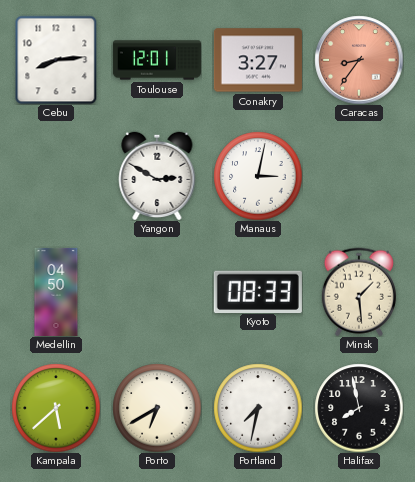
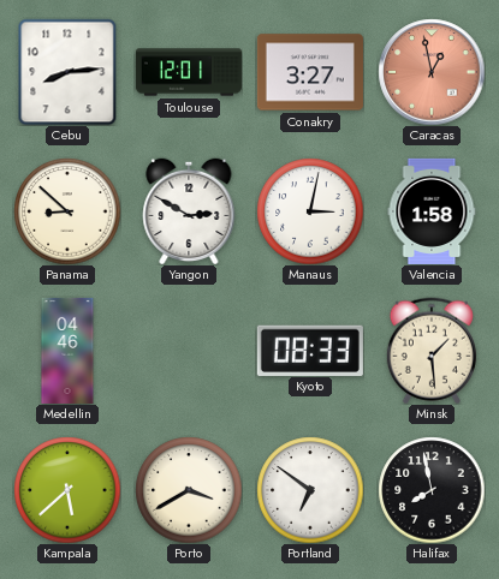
Caracas: 8:36 -> 12:58
Panama: none -> 8:52
Valencia: none -> 1:58
Medellin: 04:50 -> 04:46
Porto: 6:40 -> 3:40
Portland: 7:32 -> 6:51
